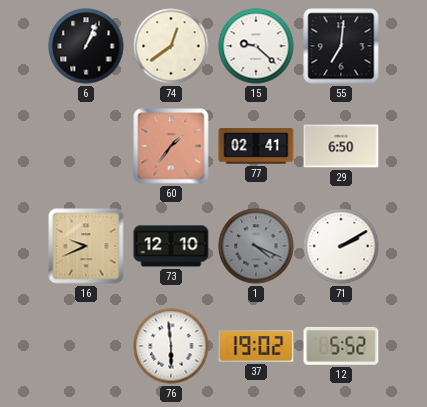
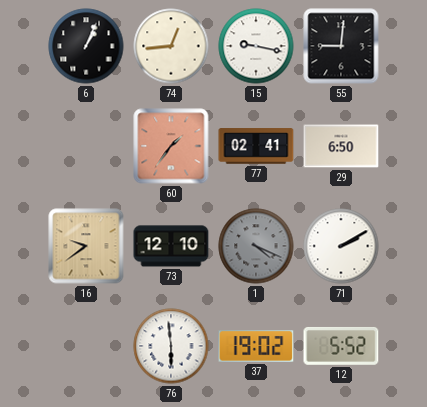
74: 12:39 -> 12:44
15: 9:22 -> 9:17
55: 7:01 -> 9:01
16: 9:41 -> 9:39
